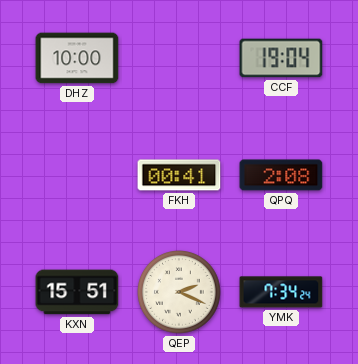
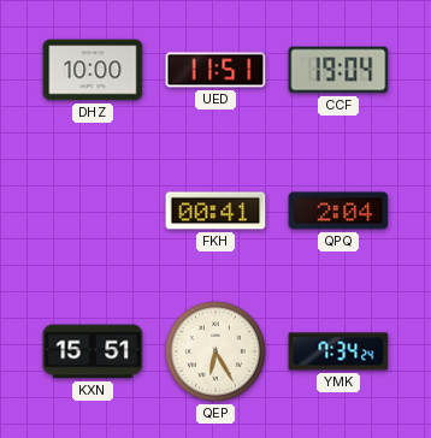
UED: none -> 11:51
QPQ: 2:08 -> 2:04
QEP: 2:19 -> 6:25
